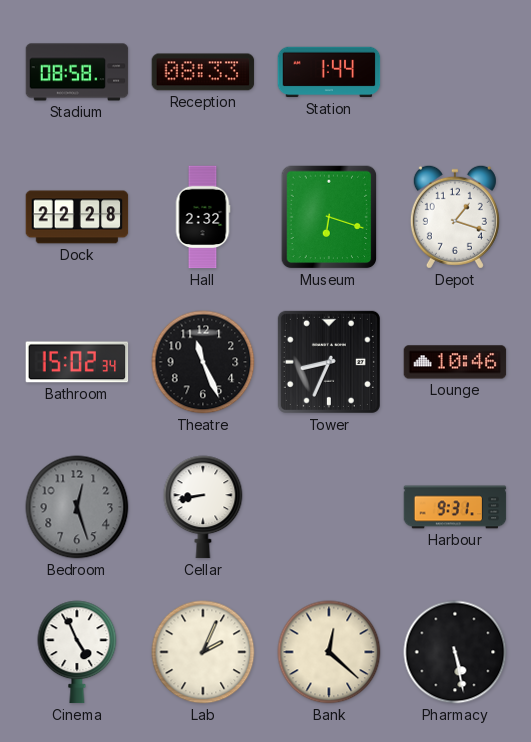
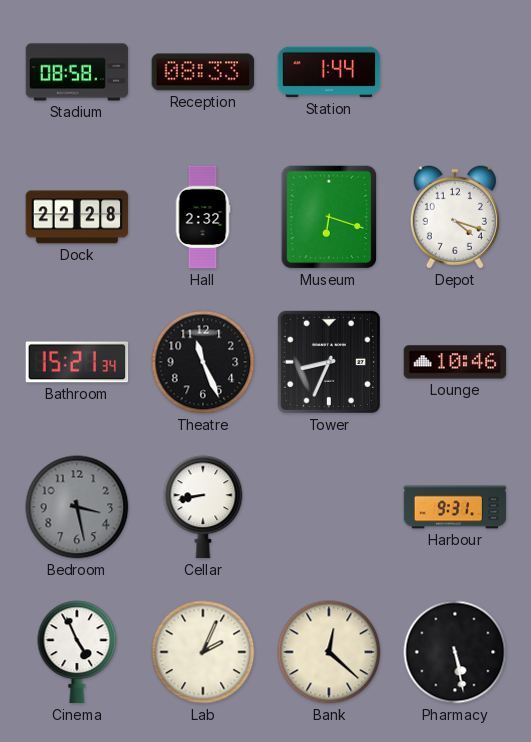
Depot: 1:18 -> 4:18
Bathroom: 15:02 -> 15:21
Bedroom: 12:27 -> 3:28
